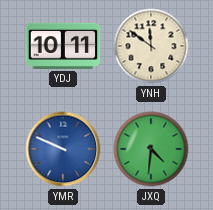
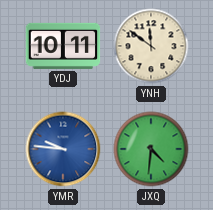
YMR: 9:49 -> 9:46
